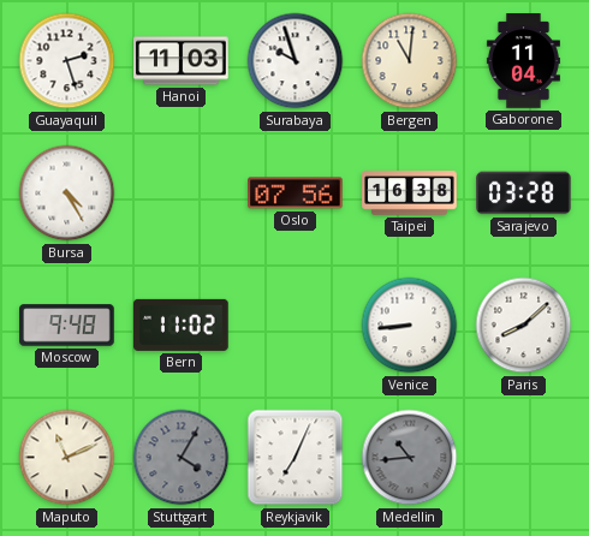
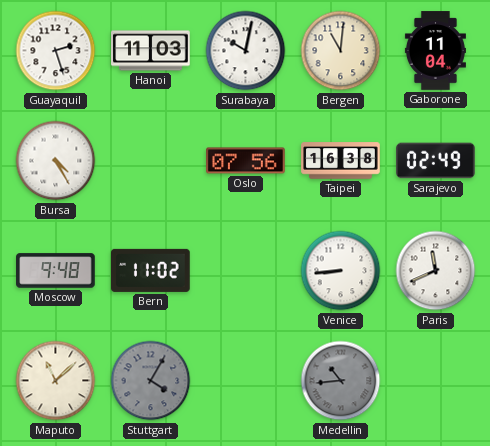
Surabaya: 9:57 -> 10:02
Sarajevo: 03:28 -> 02:49
Paris: 8:08 -> 11:41
Maputo: 11:11 -> 11:08
Reykjavik: 7:04 -> none
